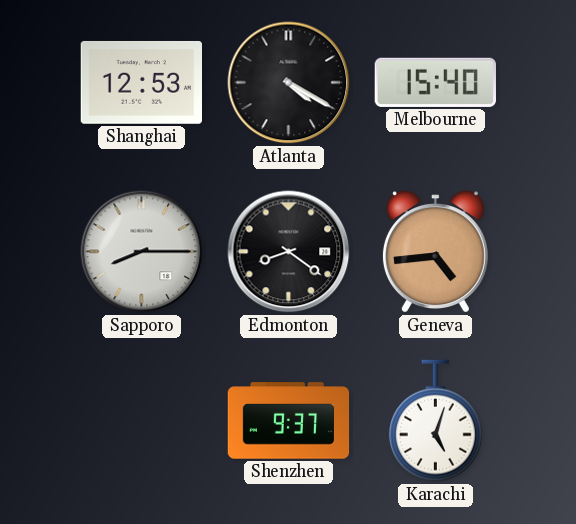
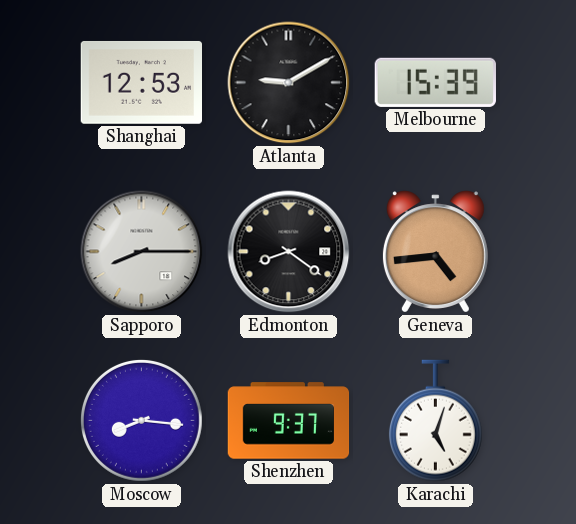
Atlanta: 4:20 -> 9:10
Melbourne: 15:40 -> 15:39
Moscow: none -> 8:16
